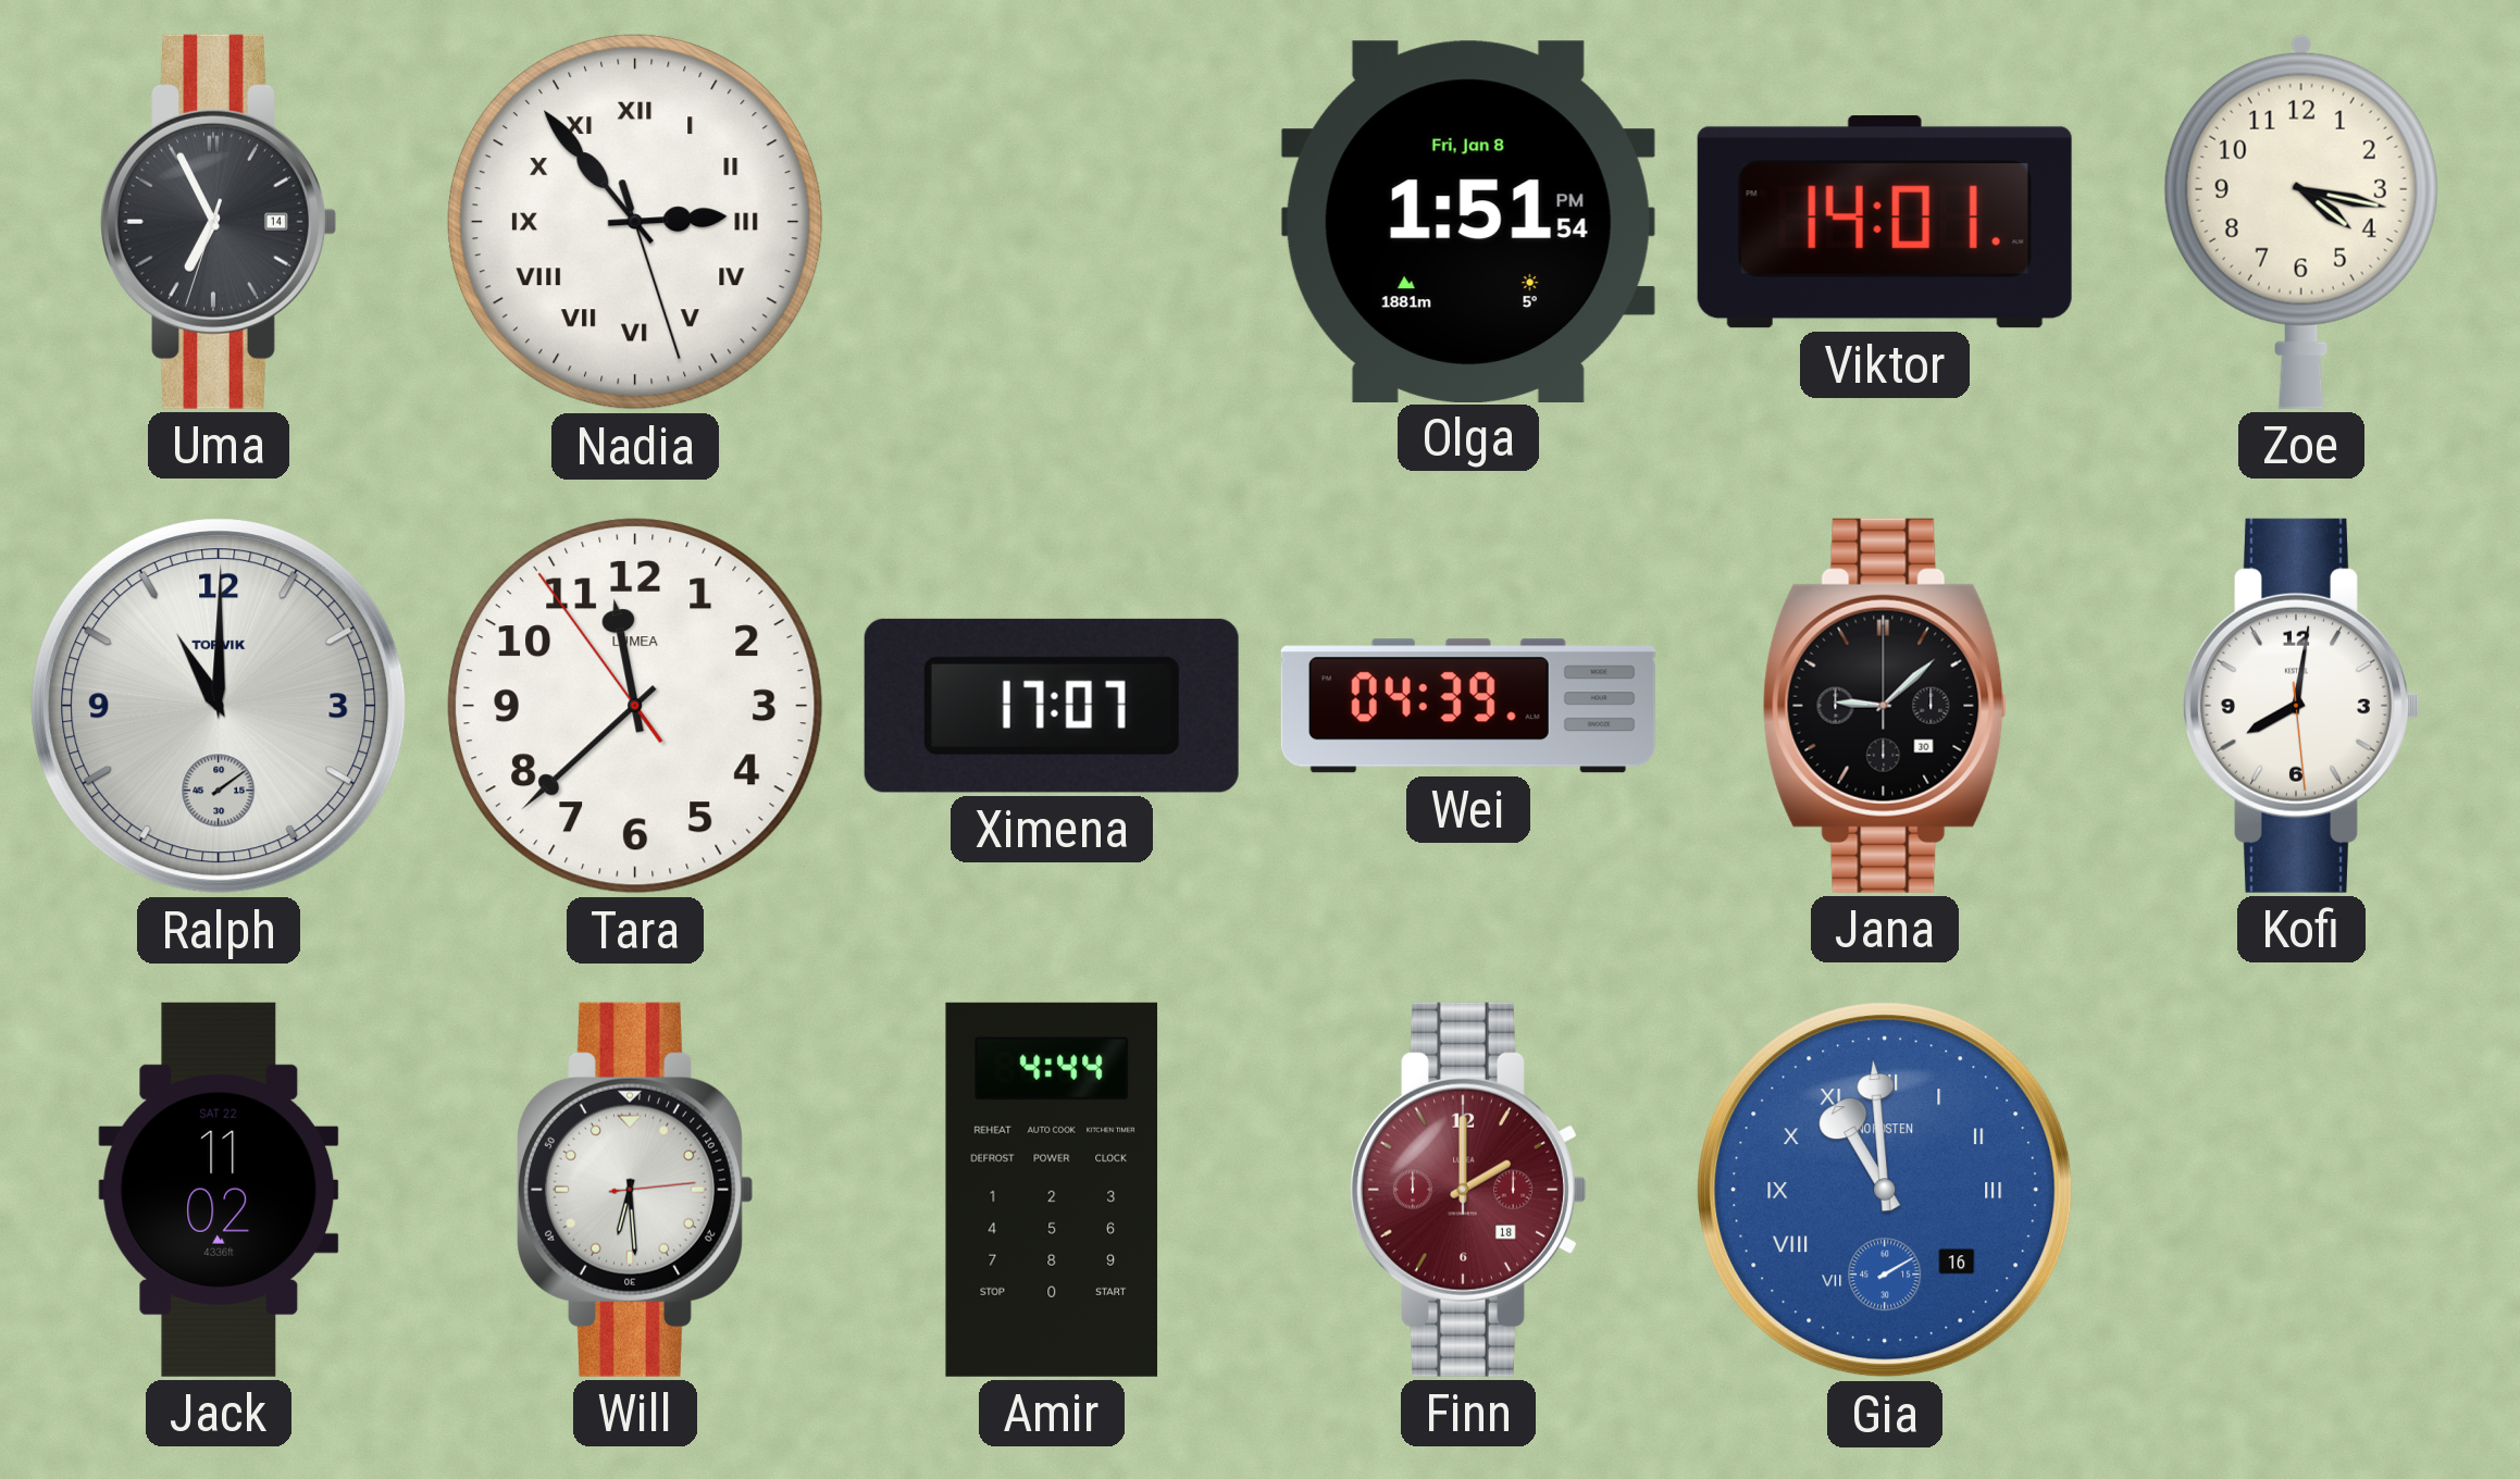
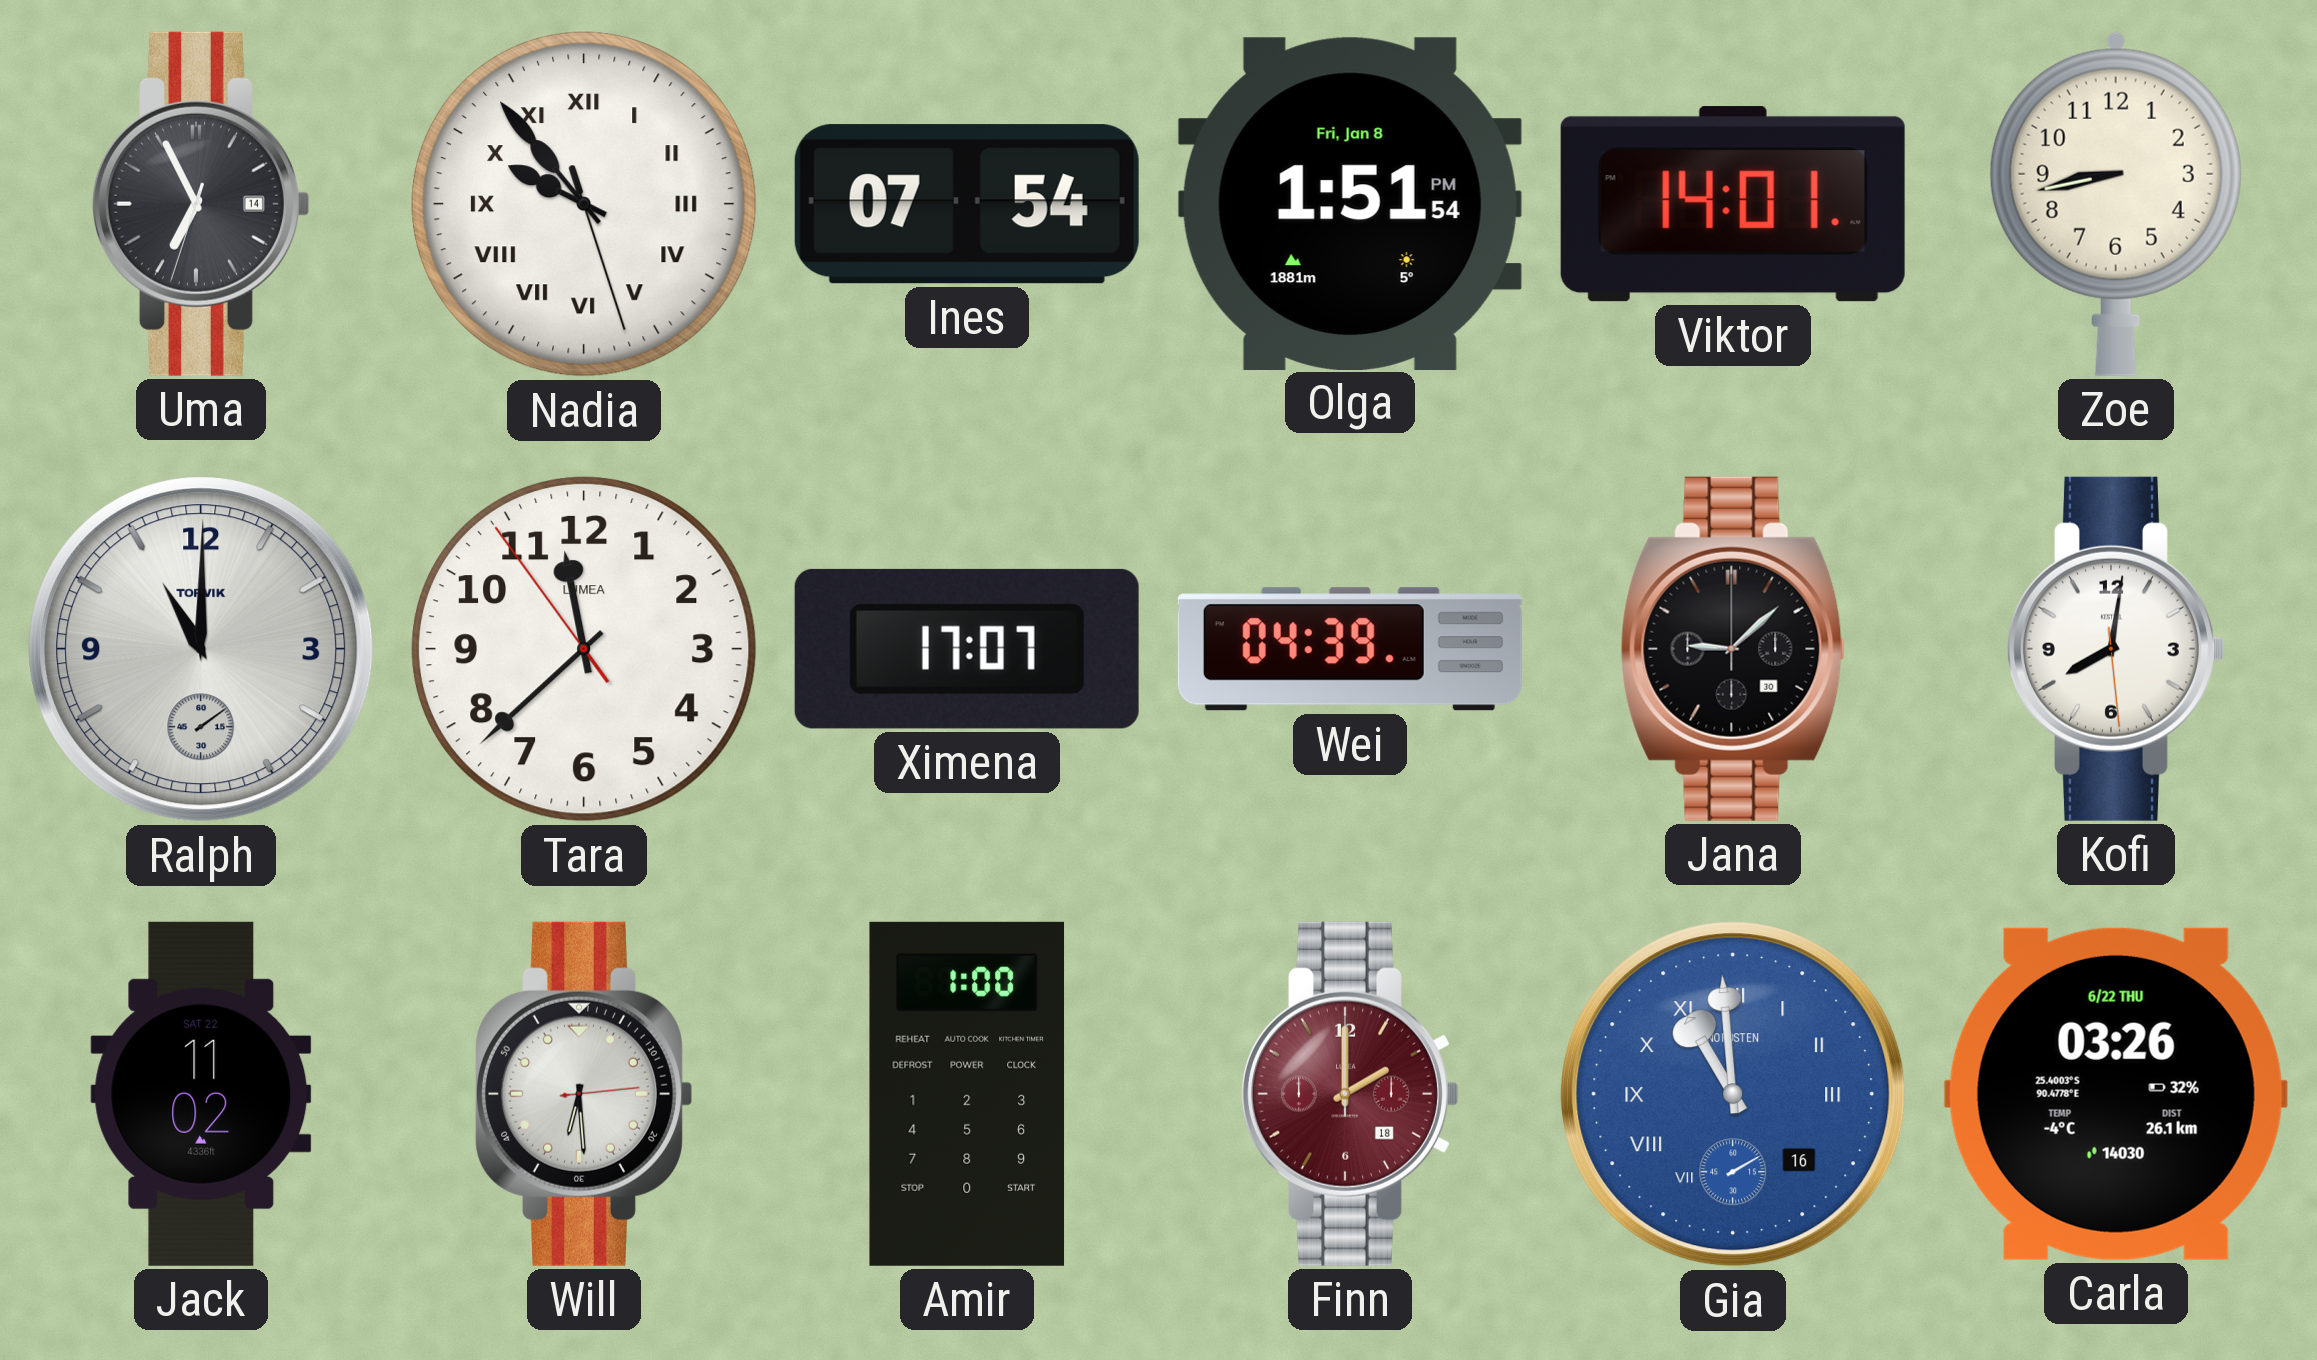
Nadia: 2:53 -> 9:53
Ines: none -> 07:54
Zoe: 4:17 -> 8:43
Amir: 4:44 -> 1:00
Carla: none -> 03:26
